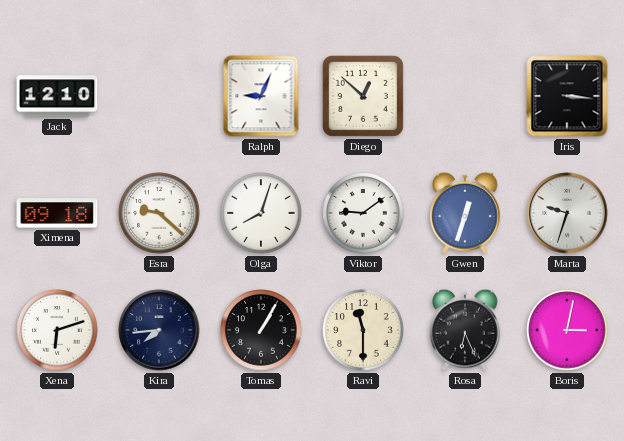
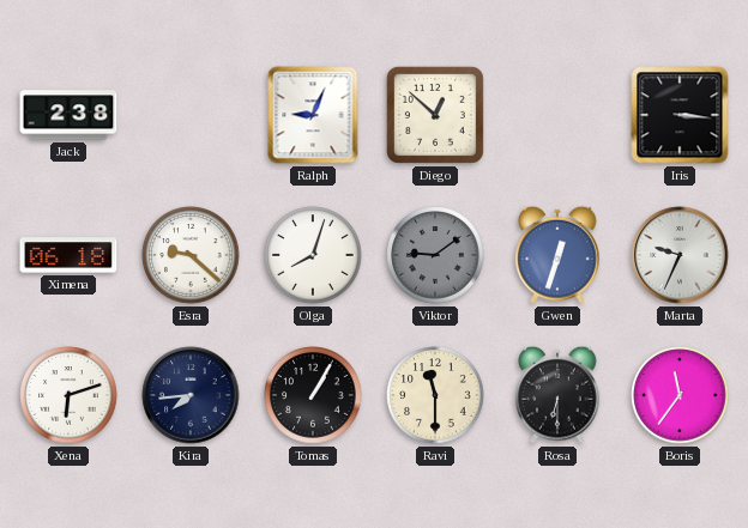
Jack: 12:10 -> 2:38
Ximena: 09:18 -> 06:18
Viktor dial: white -> grey
Marta: 9:33 -> 9:34
Rosa: 6:26 -> 6:30
Boris: 3:02 -> 11:36
